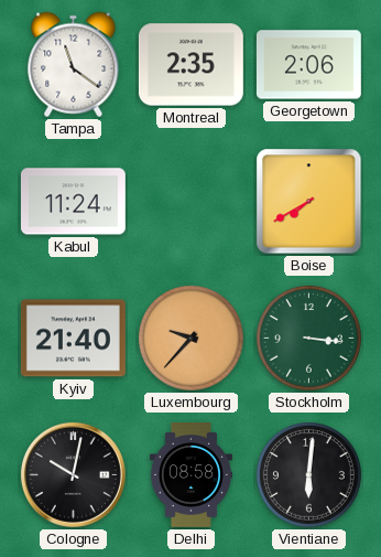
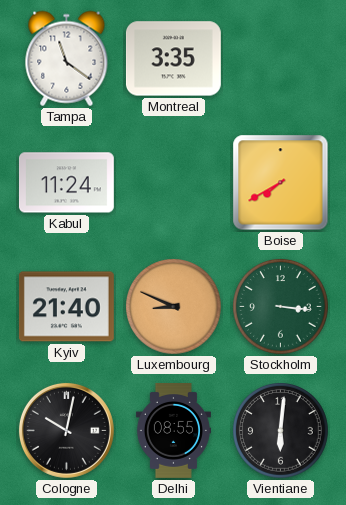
Montreal: 2:35 -> 3:35
Georgetown: 2:06 -> none
Luxembourg: 9:37 -> 8:49
Delhi: 08:58 -> 08:55
